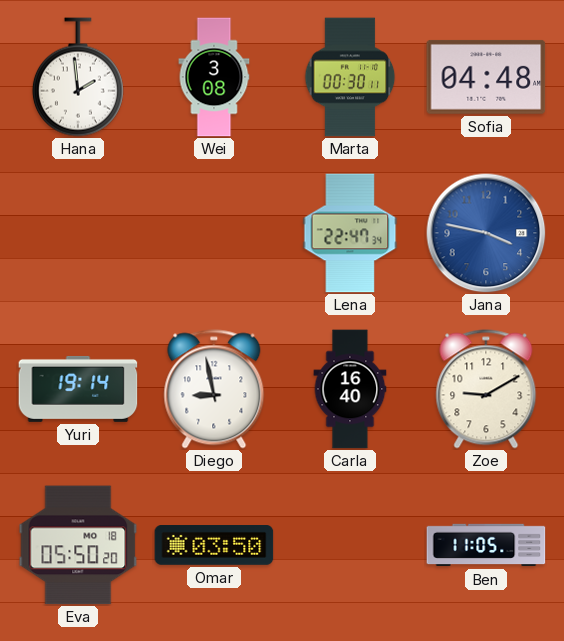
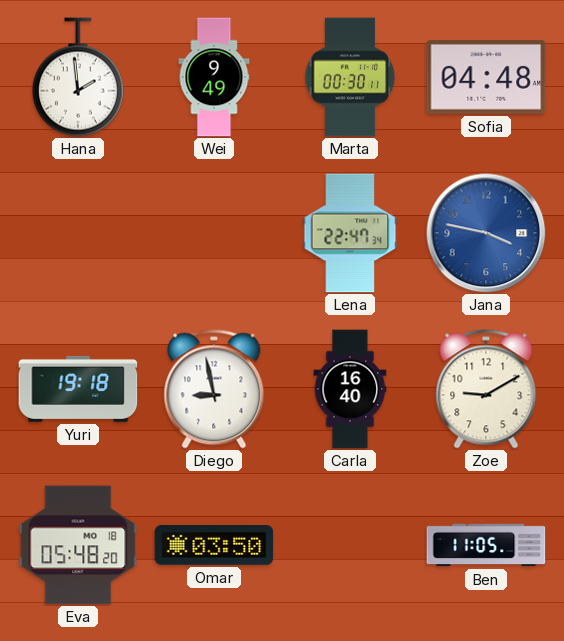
Wei: 3:08 -> 9:49
Yuri: 19:14 -> 19:18
Eva: 05:50 -> 05:48
